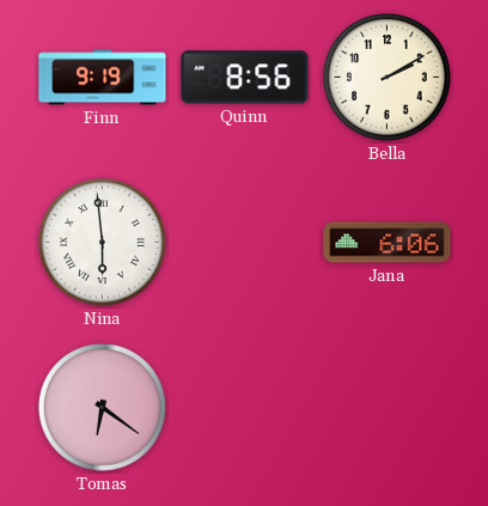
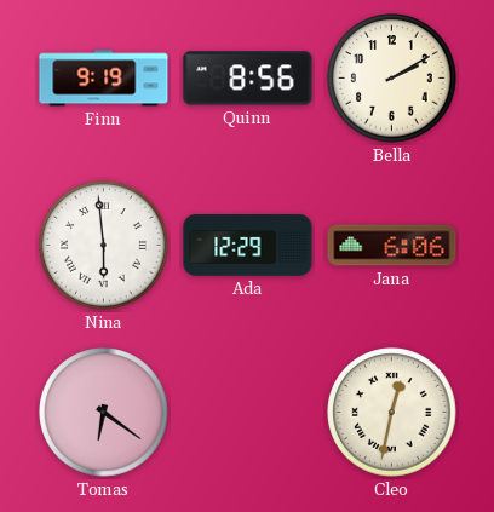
Ada: none -> 12:29
Cleo: none -> 12:32
